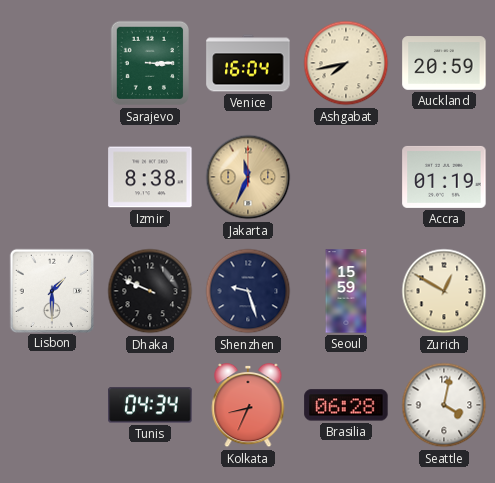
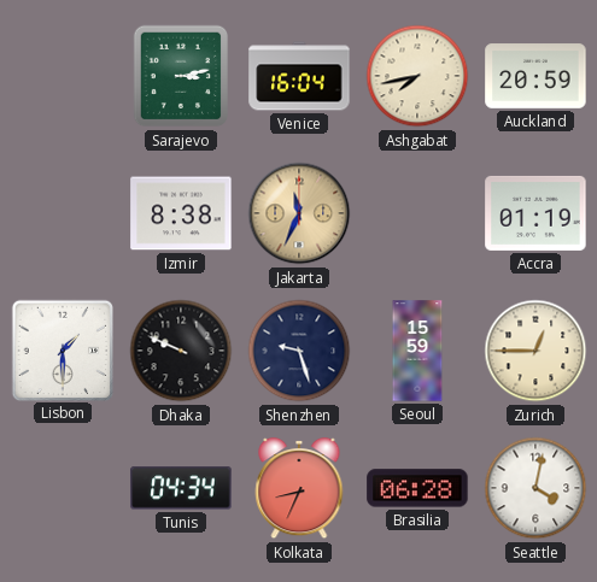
Sarajevo: 3:15 -> 3:13
Zurich: 12:50 -> 12:45
